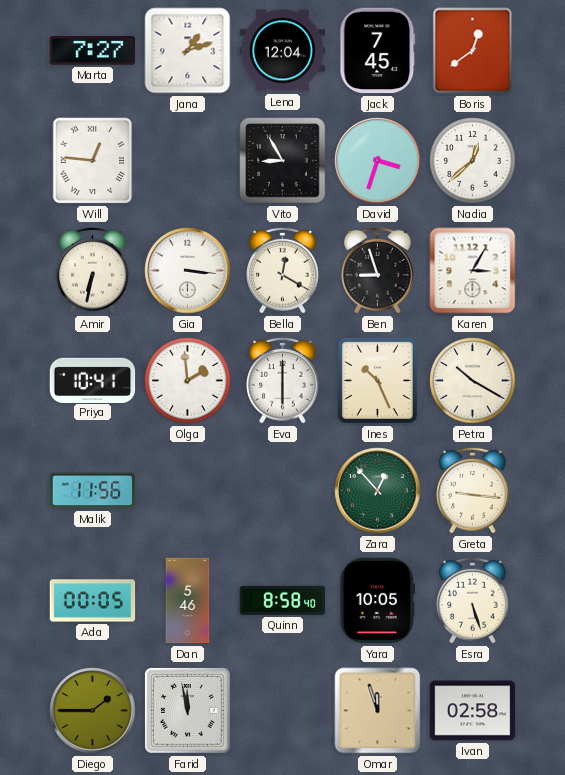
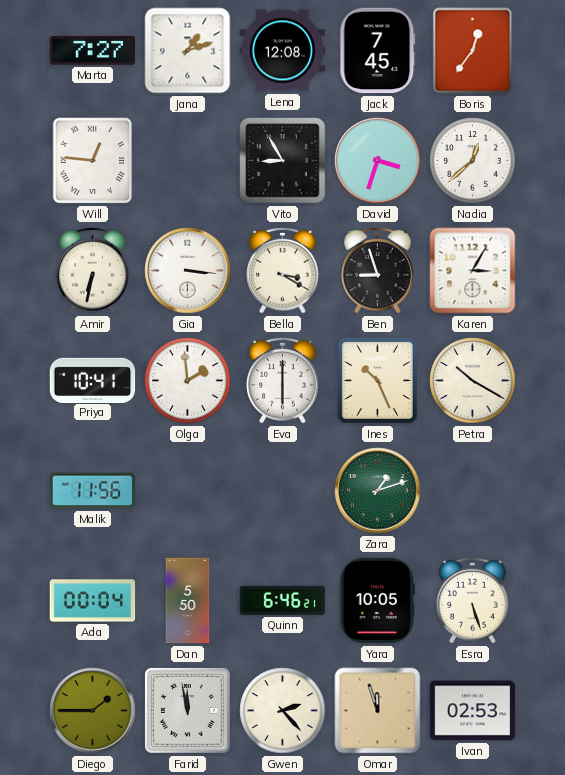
Lena: 12:04 -> 12:08
Boris: 12:39 -> 12:36
Bella: 12:20 -> 3:20
Zara: 12:53 -> 1:12
Greta: 9:16 -> none
Ada: 00:05 -> 00:04
Dan: 5:46 -> 5:50
Quinn: 8:58 -> 6:46
Gwen: none -> 2:23
Ivan: 02:58 -> 02:53
